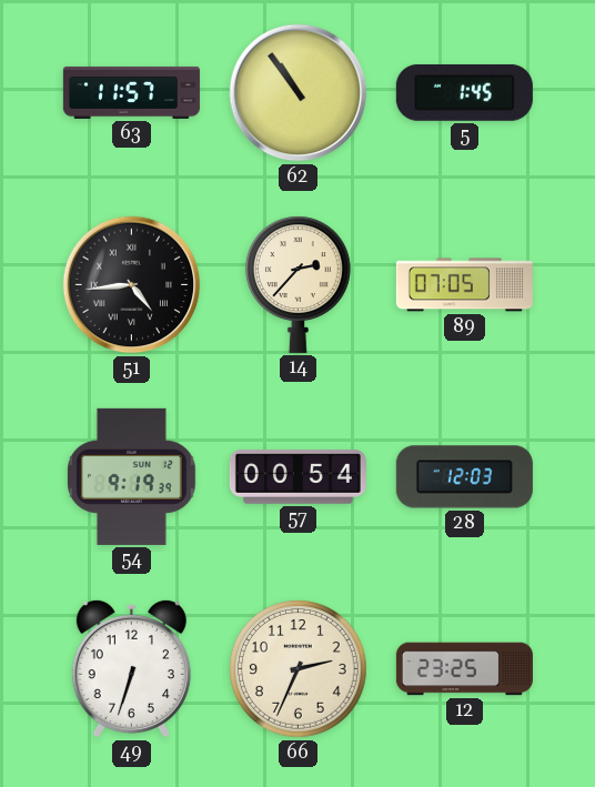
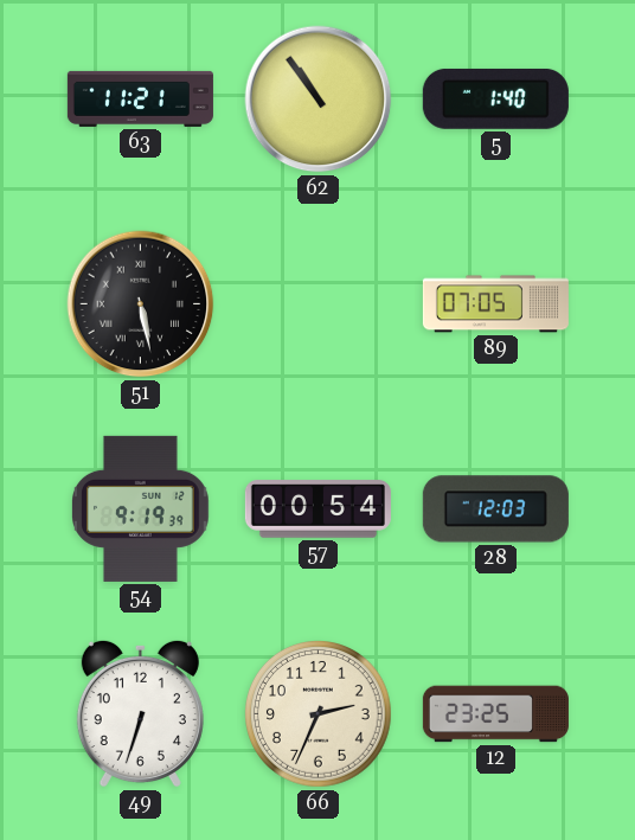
63: 11:57 -> 11:21
5: 1:45 -> 1:40
51: 4:44 -> 5:28
14: 2:37 -> none
